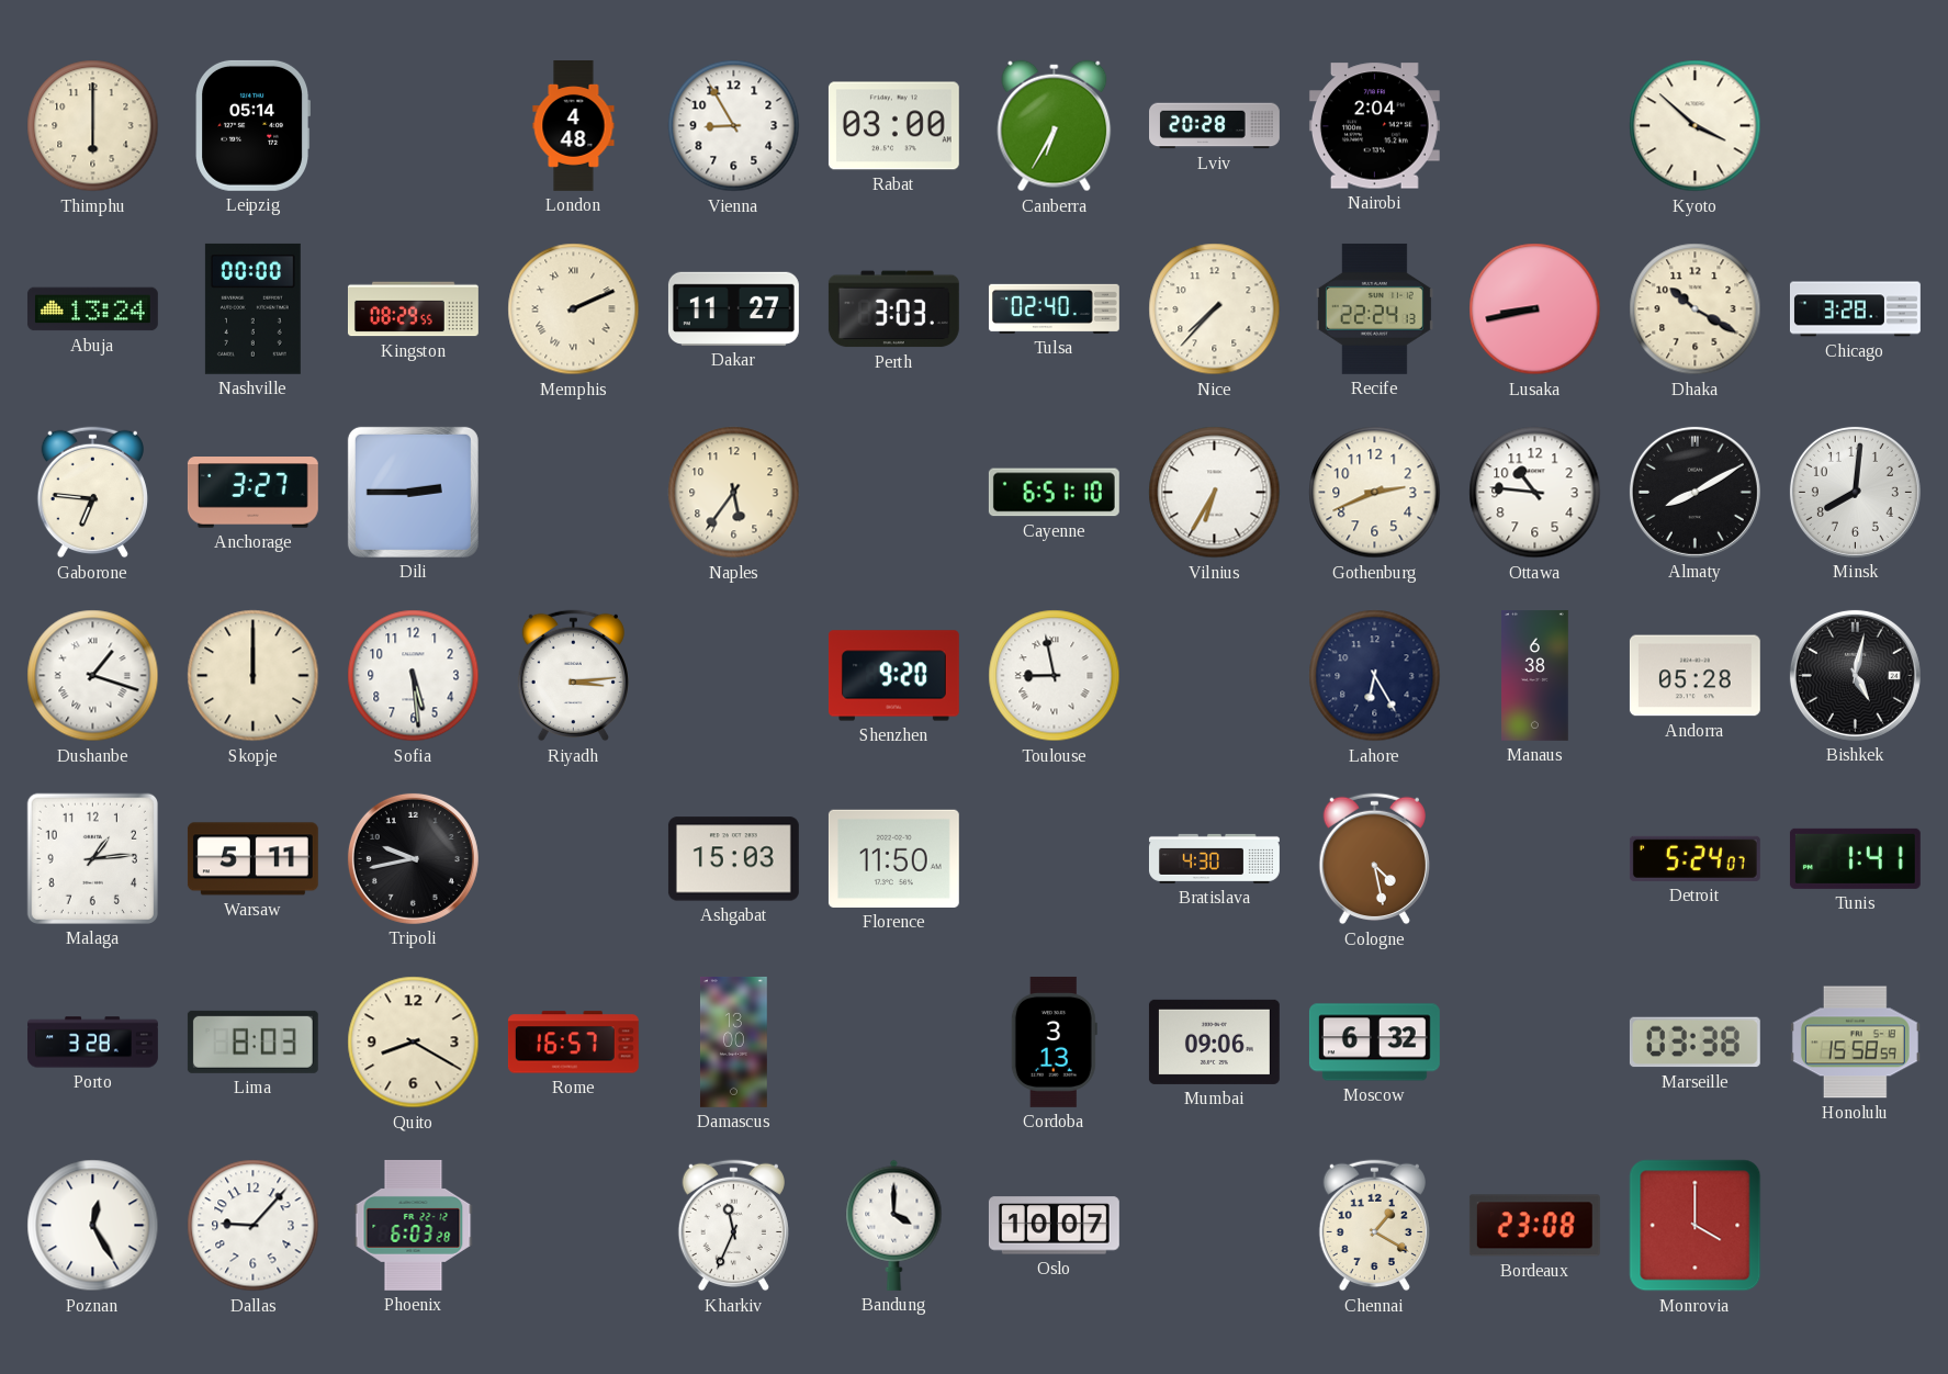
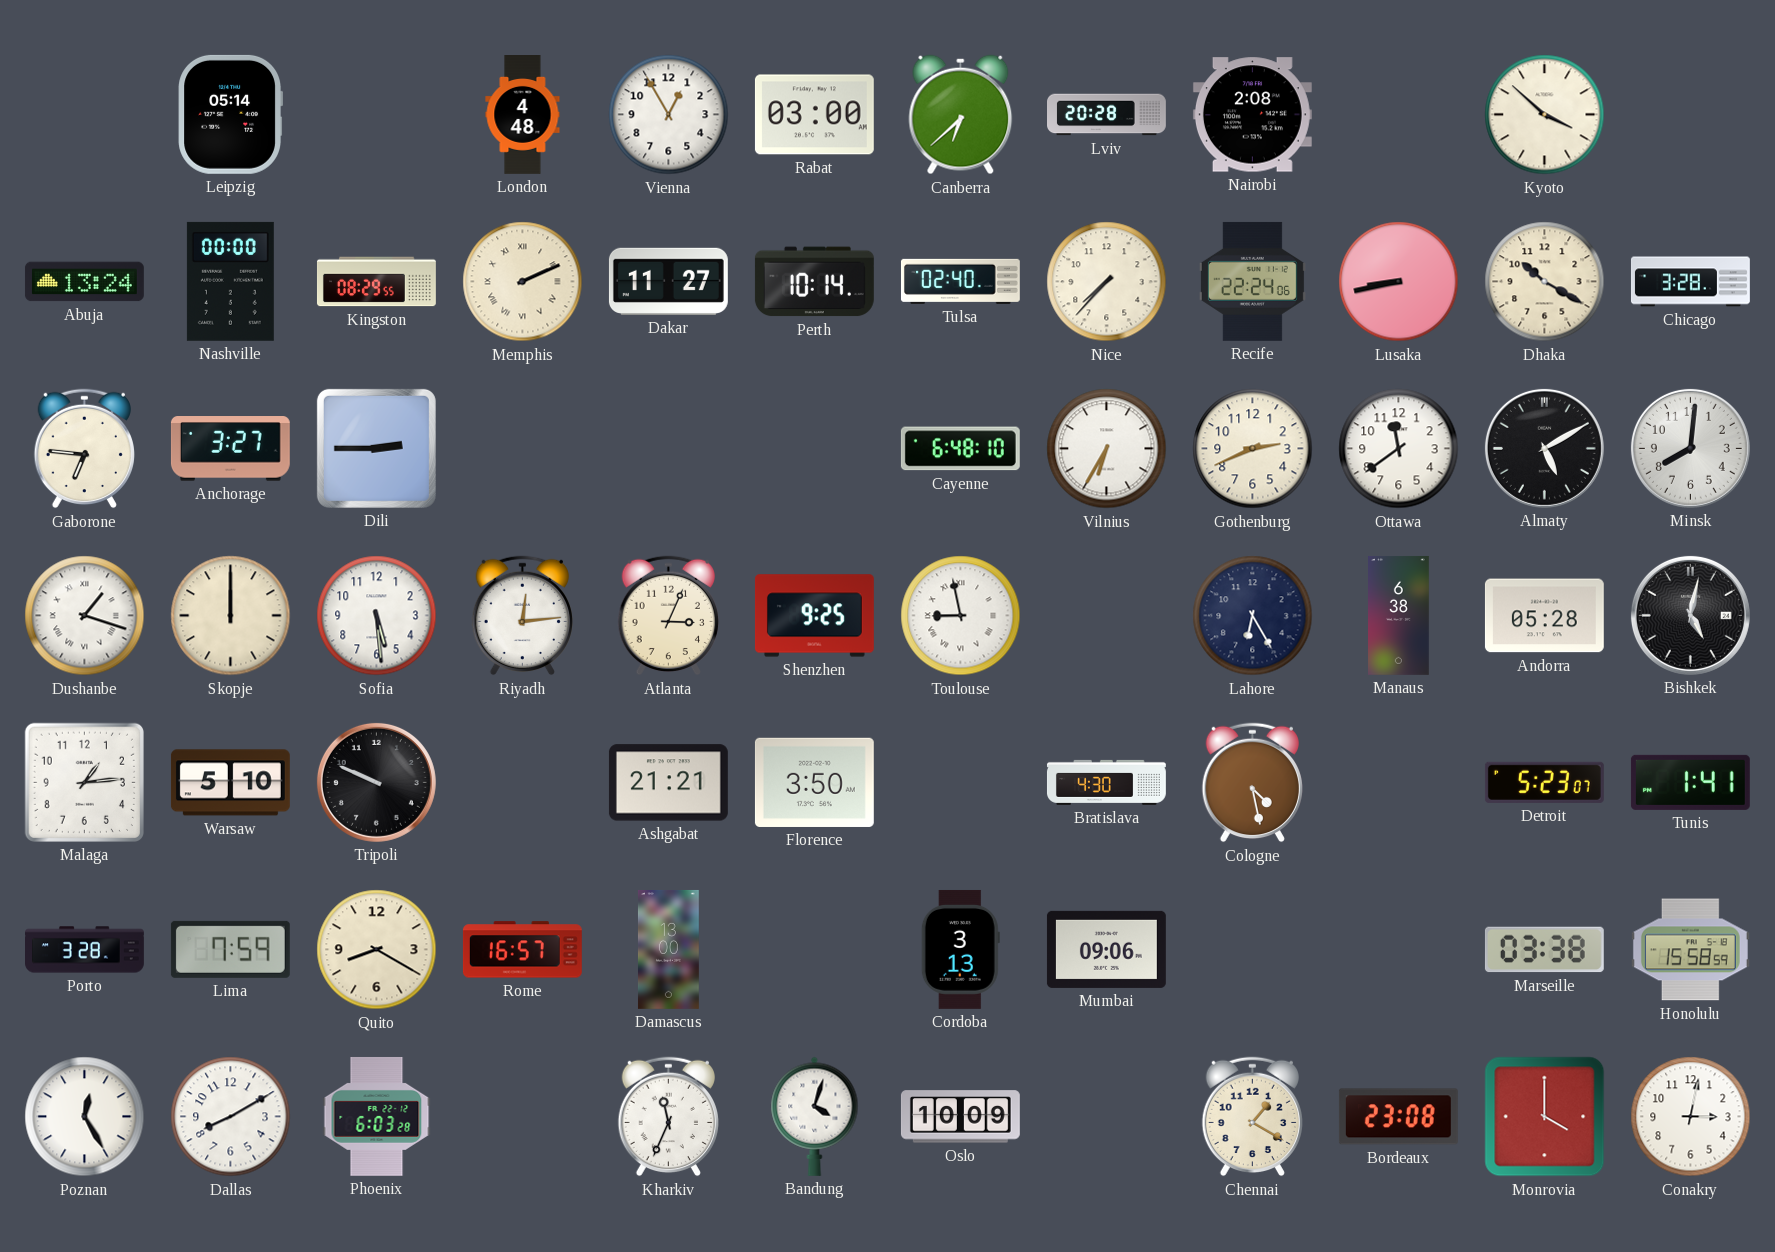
Thimphu: 6:00 -> none
Vienna: 8:55 -> 12:55
Canberra: 6:35 -> 6:38
Nairobi: 2:04 -> 2:08
Perth: 3:03 -> 10:14
Recife: 22:24:13 -> 22:24:06
Naples: 5:36 -> none
Cayenne: 6:51 -> 6:48
Ottawa: 10:46 -> 11:39
Almaty: 8:10 -> 5:10
Riyadh: 3:14 -> 12:14
Atlanta: none -> 3:04
Shenzhen: 9:20 -> 9:25
Warsaw: 5:11 -> 5:10
Tripoli: 9:43 -> 9:49
Ashgabat: 15:03 -> 21:21
Florence: 11:50 -> 3:50
Detroit: 5:24 -> 5:23
Lima: 8:03 -> 7:59
Moscow: 6:32 -> none
Dallas: 9:07 -> 8:10
Bandung: 4:00 -> 4:03
Oslo: 10:07 -> 10:09
Conakry: none -> 3:02
